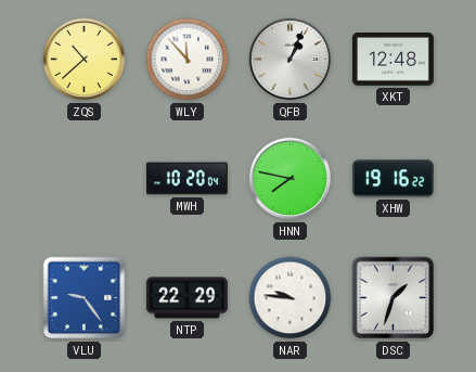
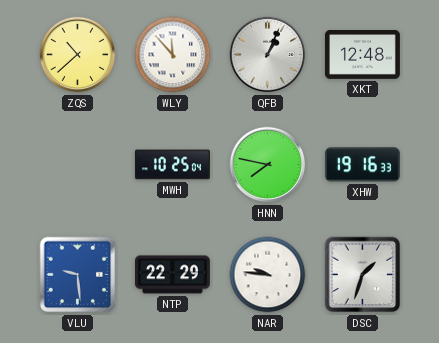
MWH: 10:20 -> 10:25
XHW: 19:16:22 -> 19:16:33
VLU: 9:24 -> 9:29
